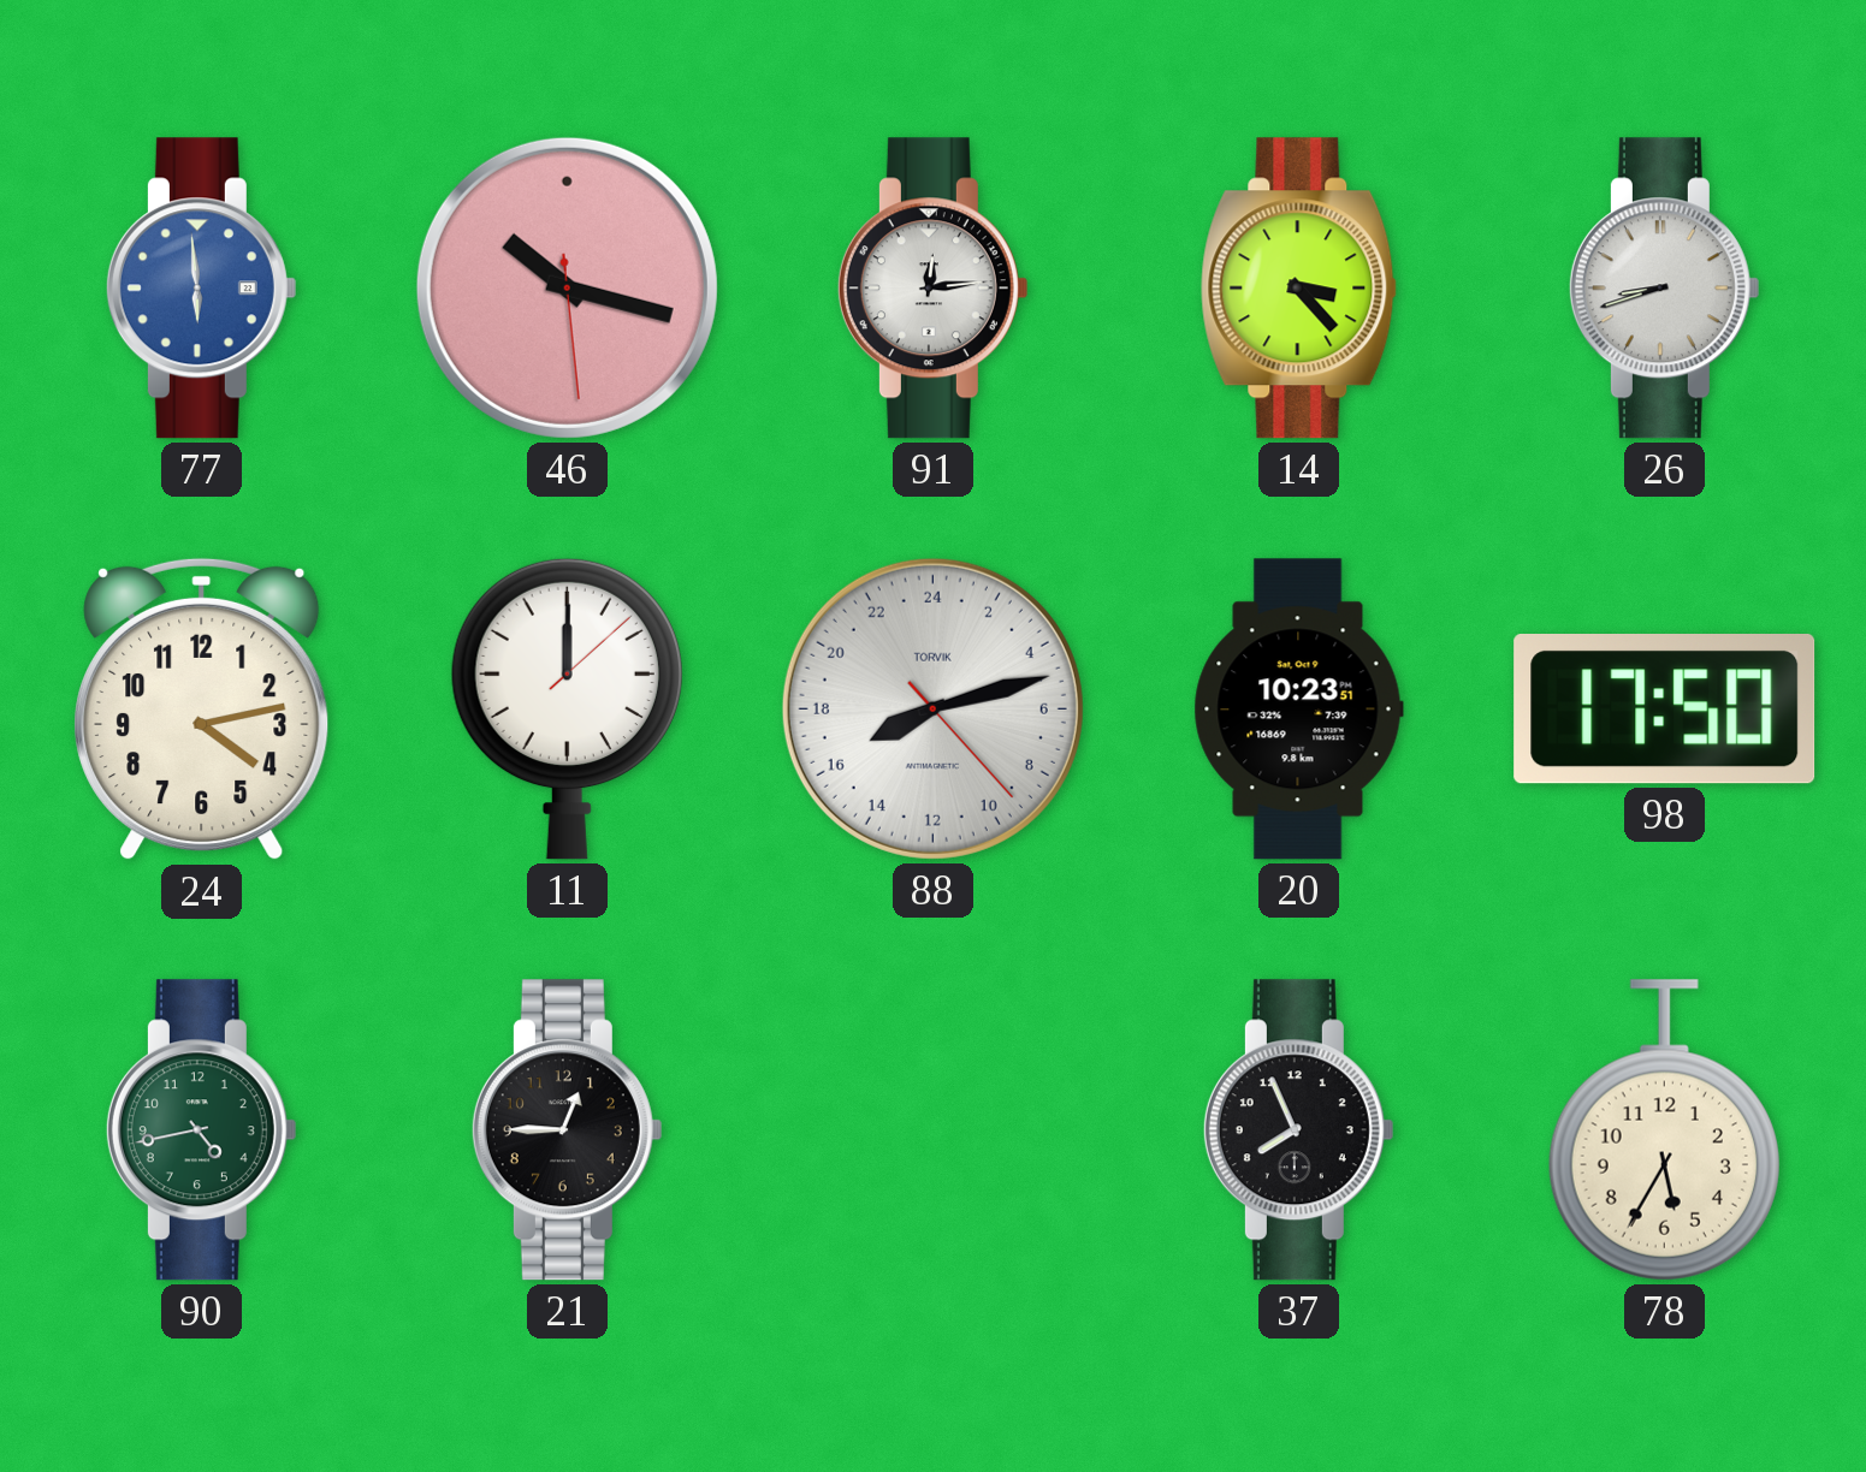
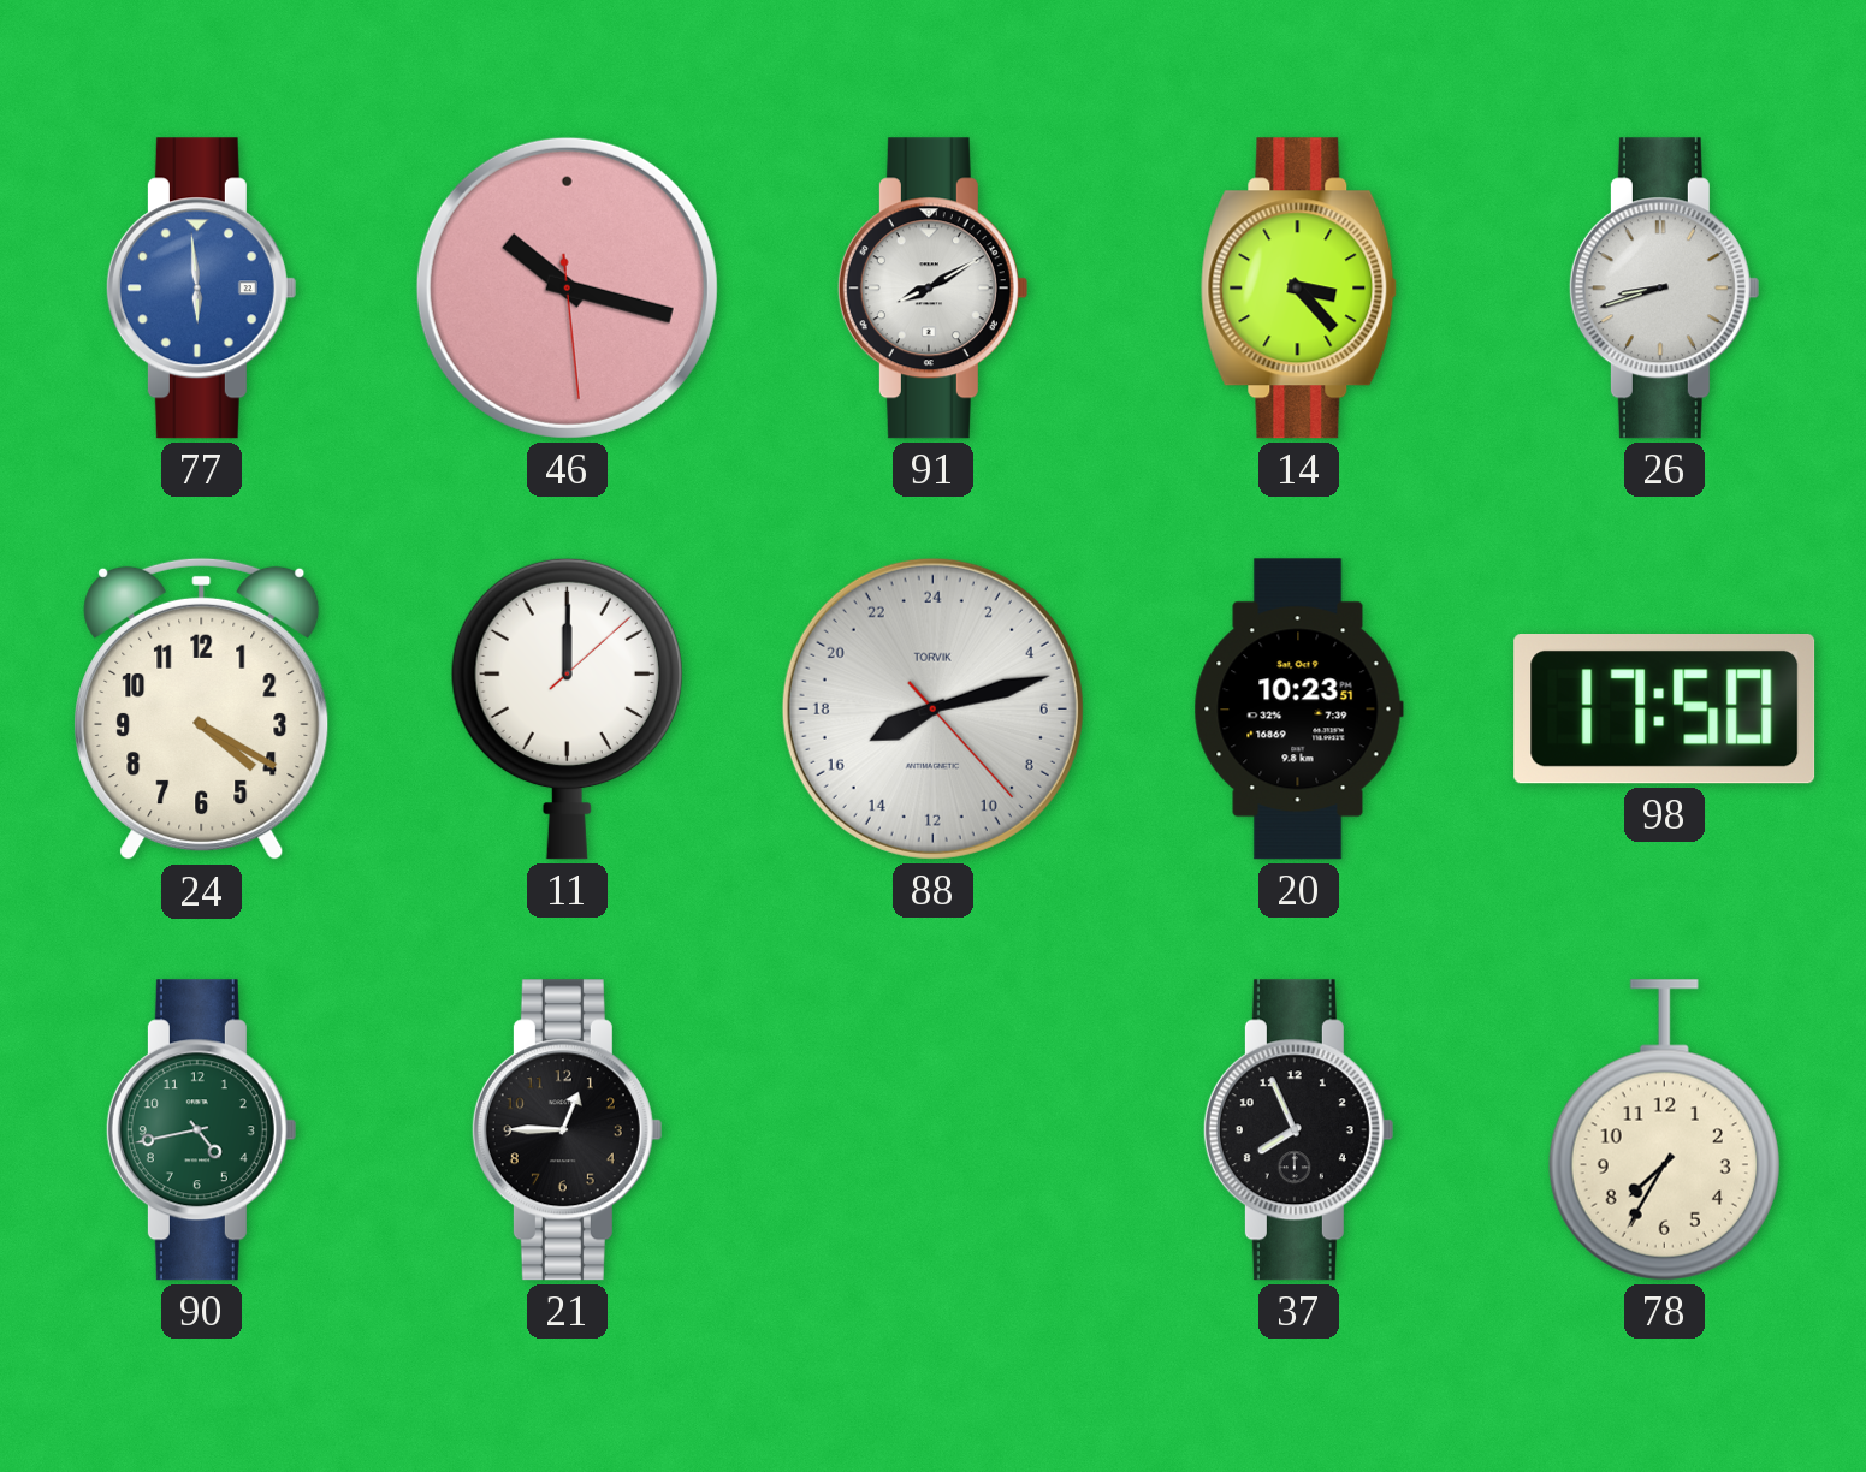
91: 12:14 -> 8:10
24: 4:13 -> 4:20
78: 5:35 -> 7:35
